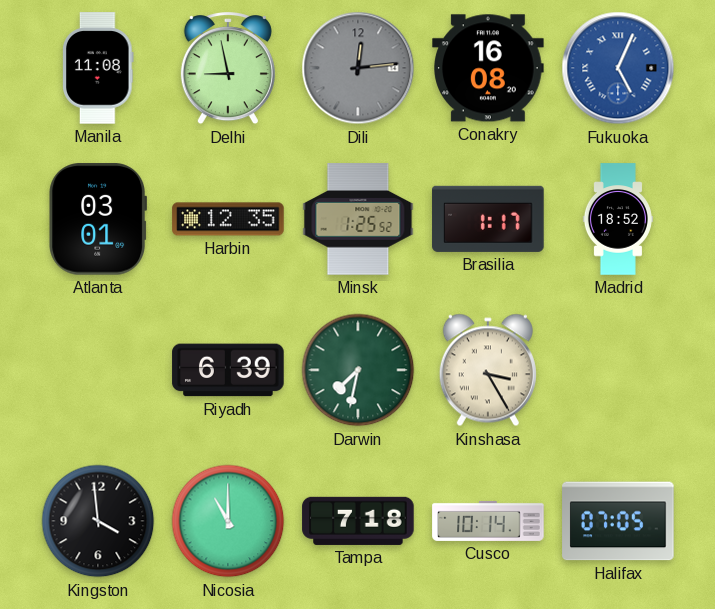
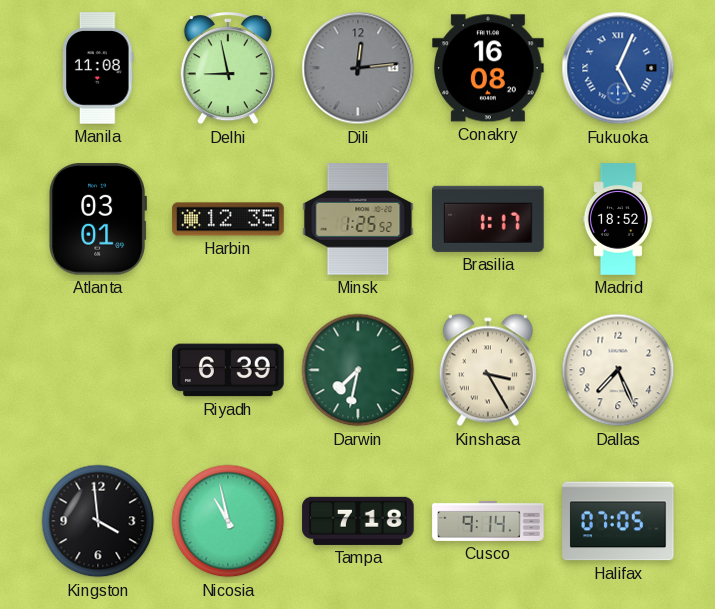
Dallas: none -> 7:26
Nicosia: 11:00 -> 10:58
Cusco: 10:14 -> 9:14
